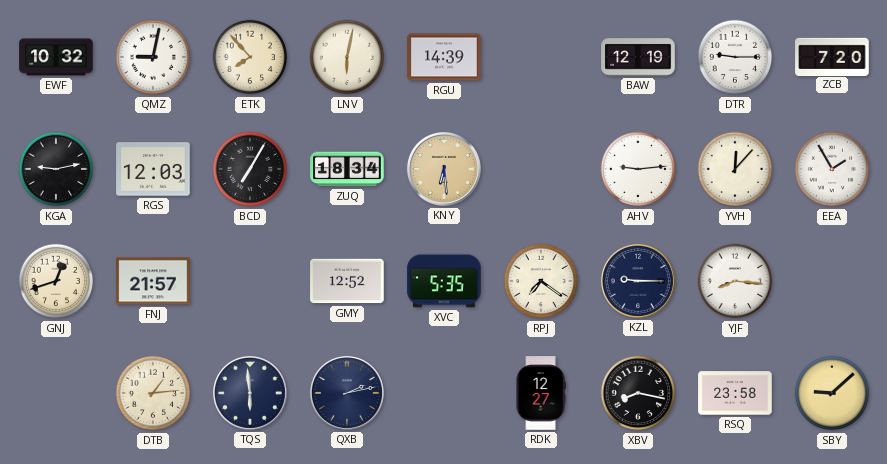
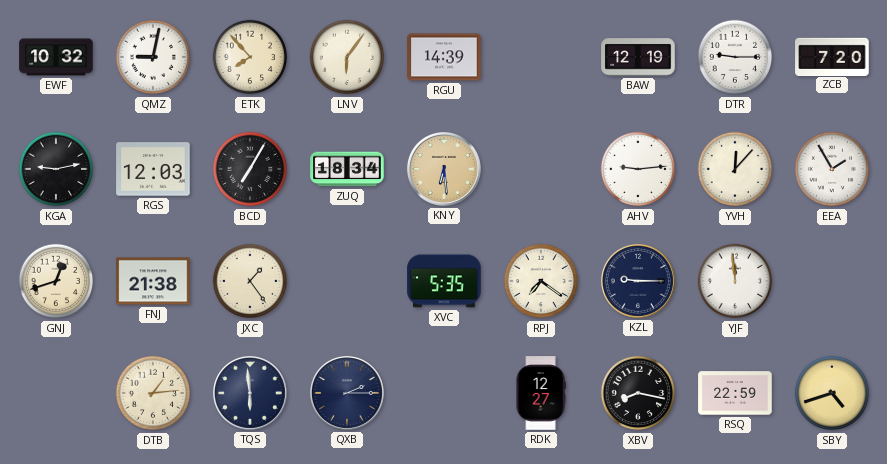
LNV: 6:02 -> 6:06
FNJ: 21:57 -> 21:38
JXC: none -> 1:24
GMY: 12:52 -> none
YJF: 8:16 -> 11:59
QXB: 2:13 -> 2:15
RSQ: 23:58 -> 22:59
SBY: 9:08 -> 4:42
